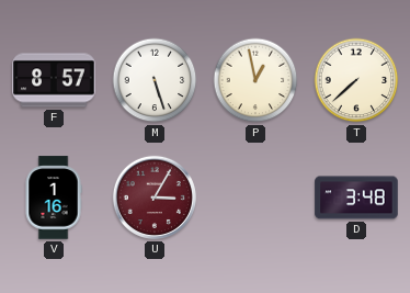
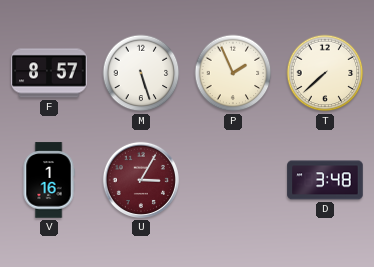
P: 12:58 -> 1:56
